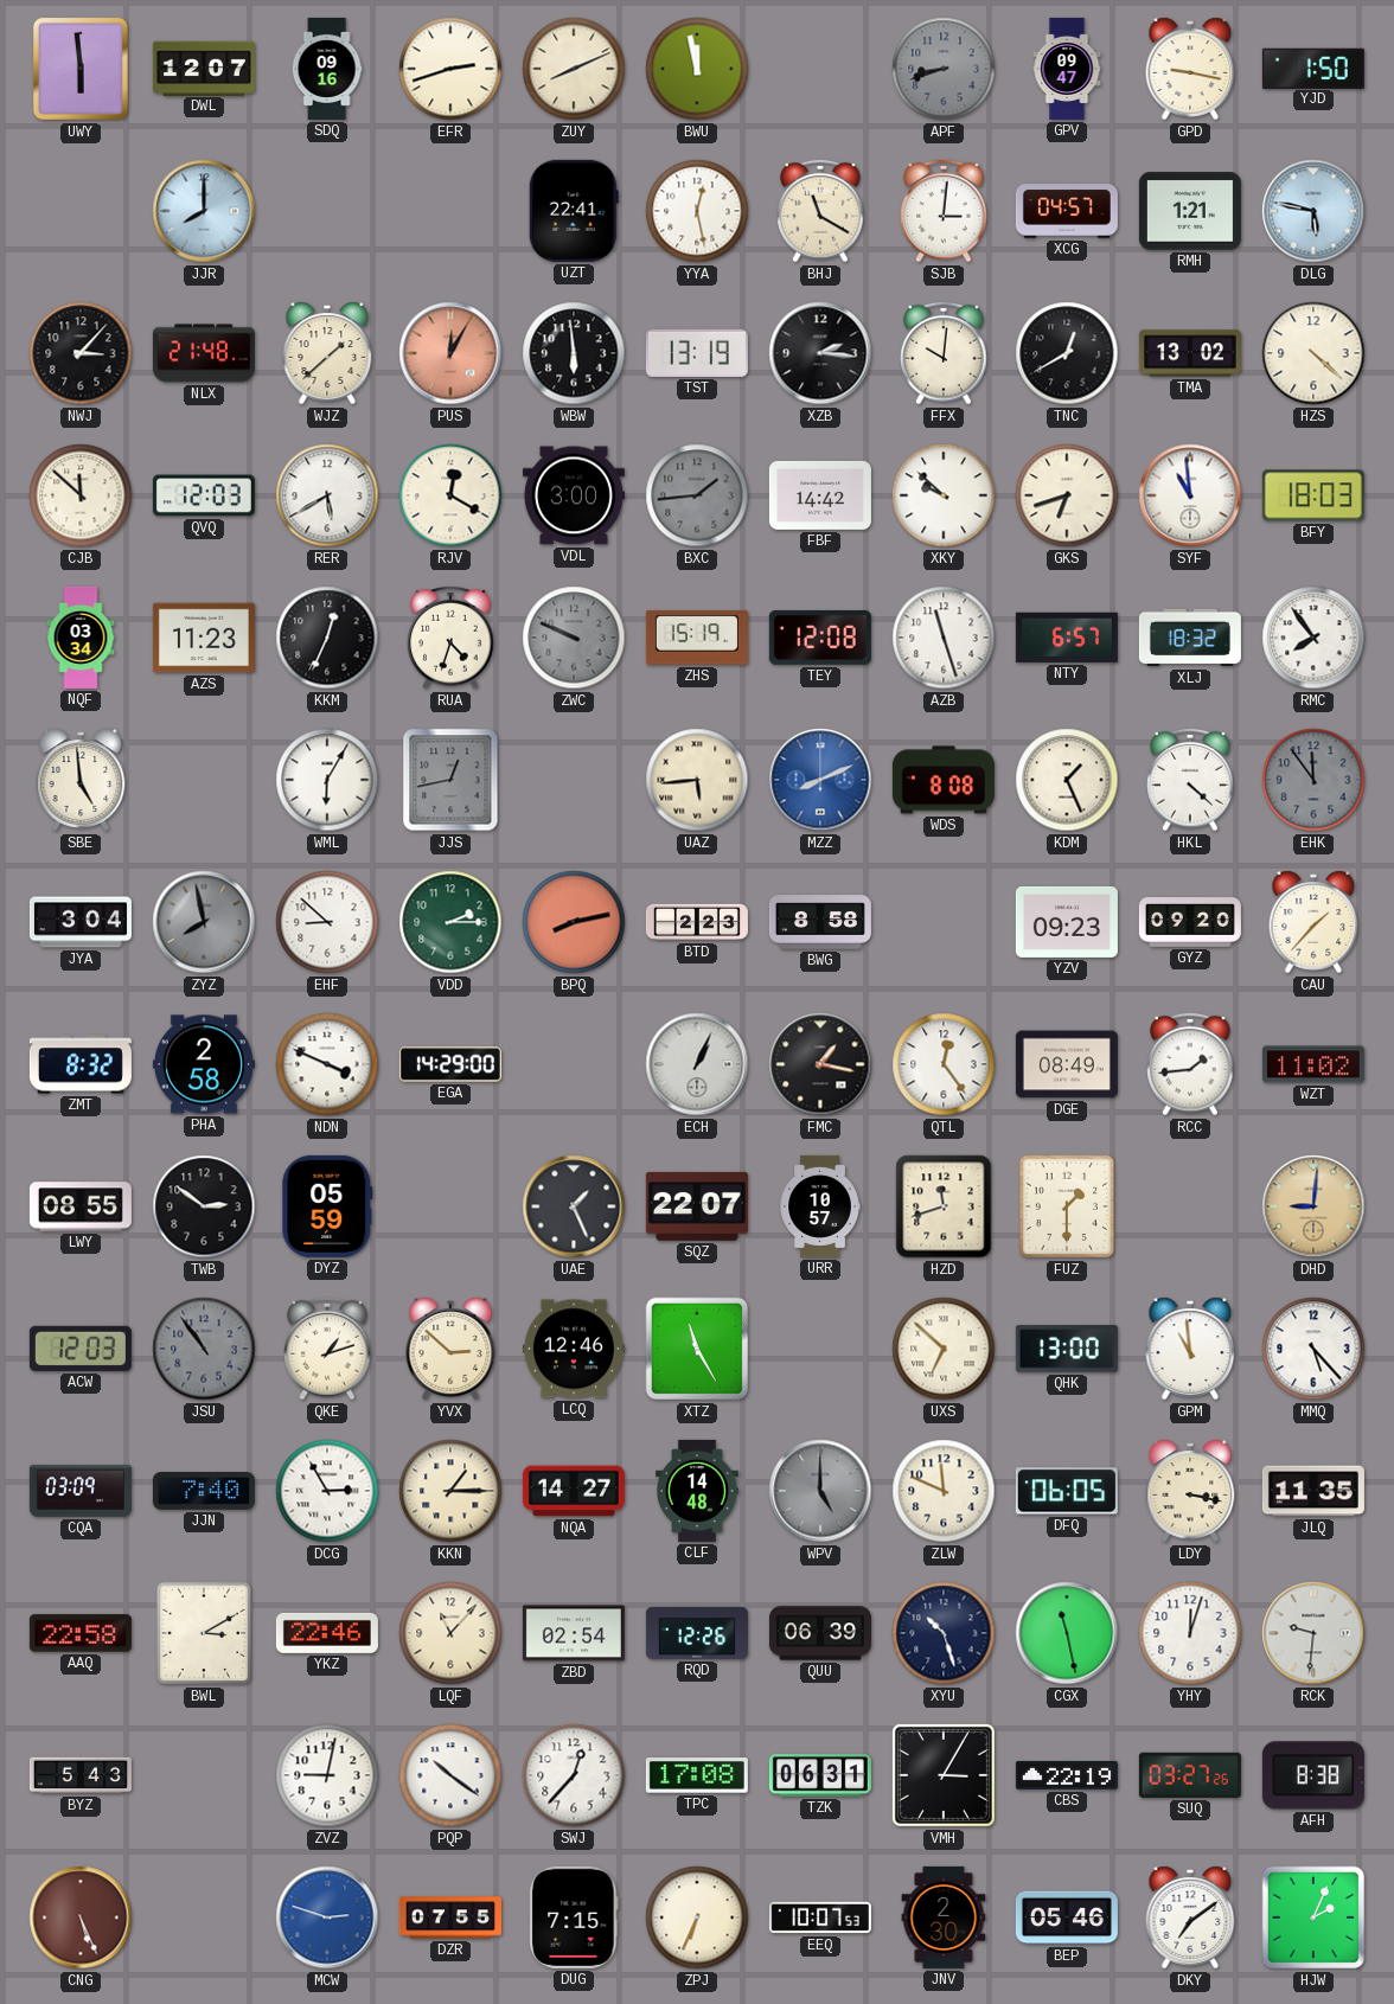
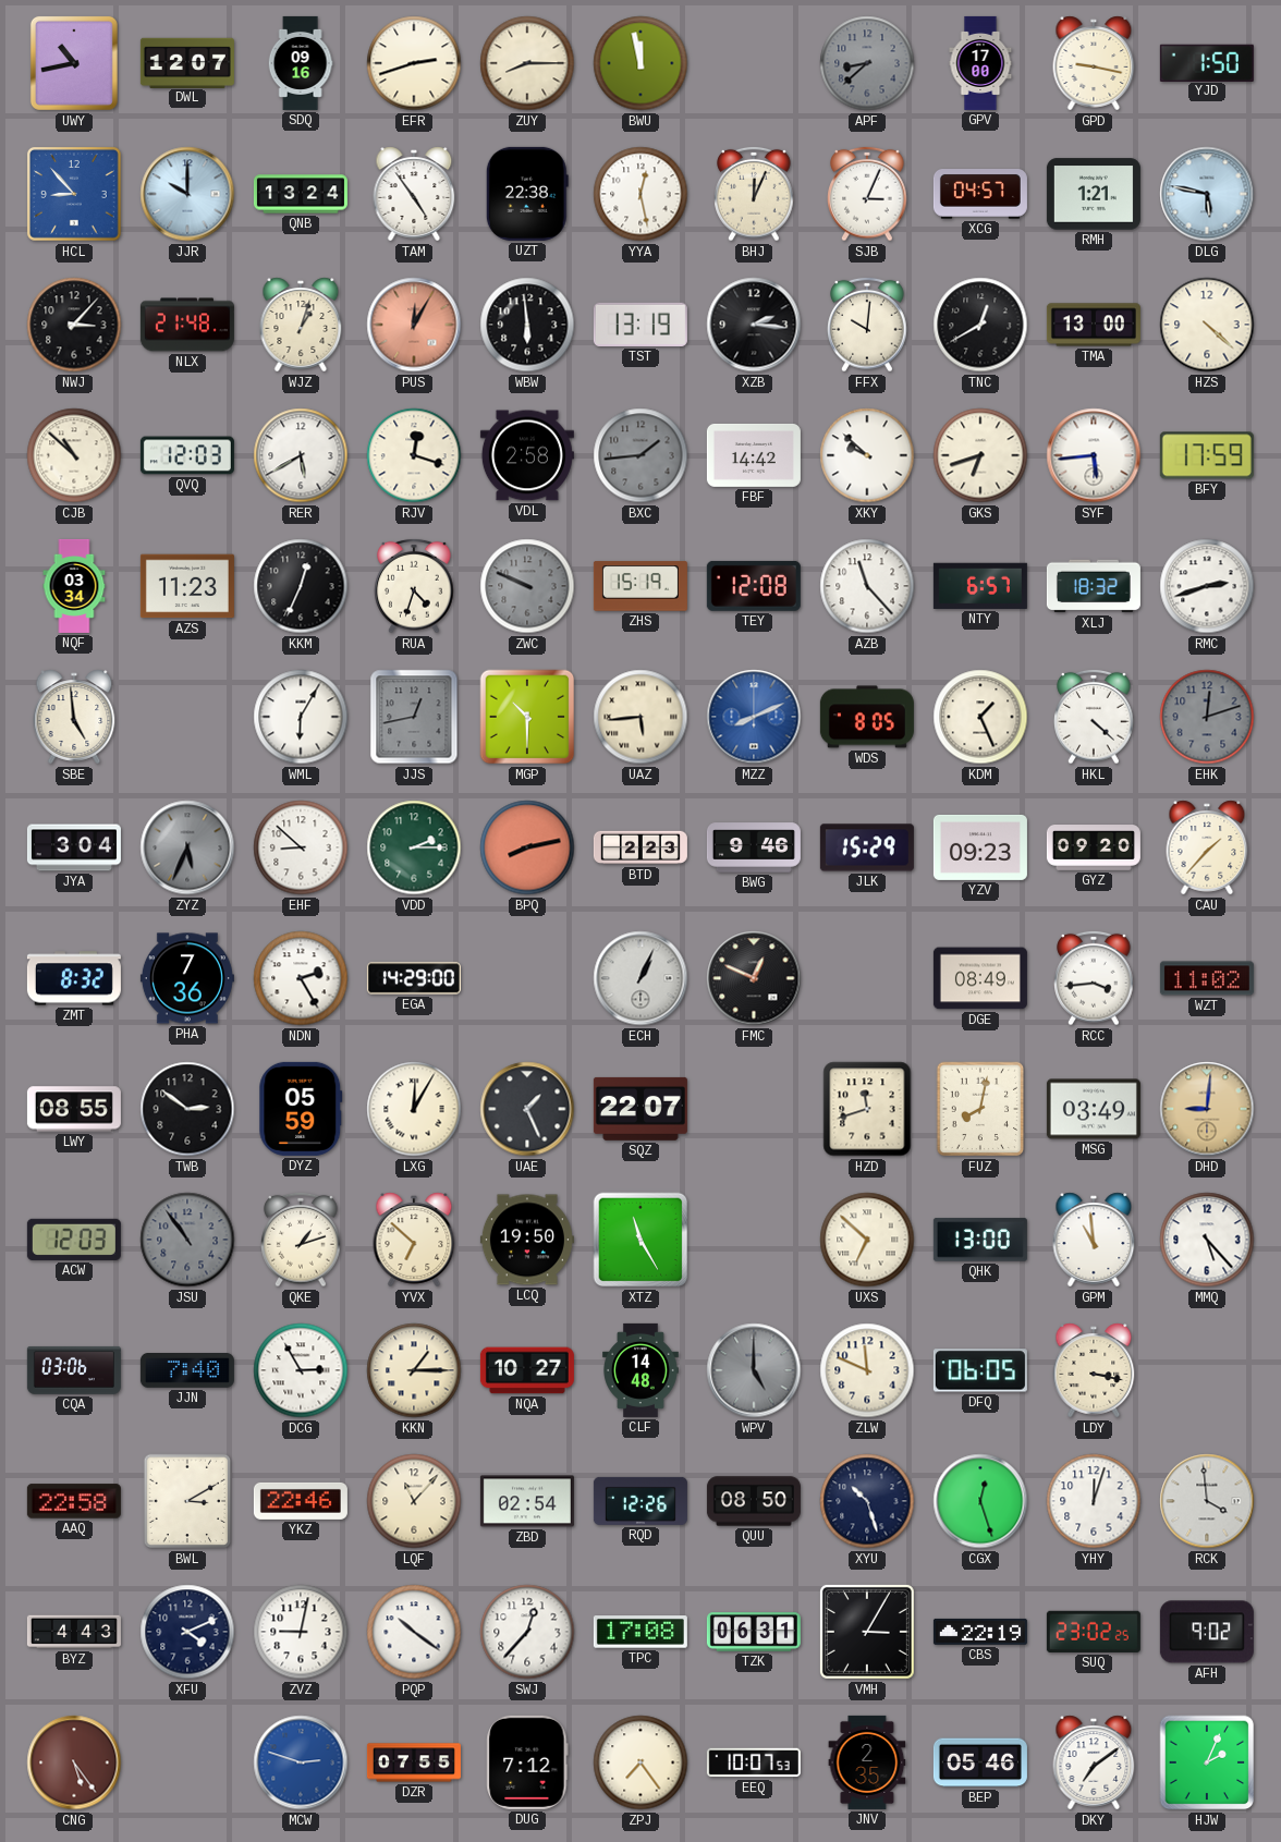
UWY: 5:59 -> 10:43
ZUY: 8:11 -> 8:15
APF: 8:42 -> 8:38
GPV: 09:47 -> 17:00
HCL: none -> 8:53
JJR: 8:00 -> 10:00
QNB: none -> 13:24
TAM: none -> 4:54
UZT: 22:41 -> 22:38
BHJ: 11:20 -> 12:04
SJB: 3:01 -> 3:04
WJZ: 1:38 -> 1:03
TMA: 13:02 -> 13:00
CJB: 11:52 -> 10:52
RJV: 12:20 -> 12:18
VDL: 3:00 -> 2:58
SYF: 10:59 -> 5:44
BFY: 18:03 -> 17:59
AZB: 11:27 -> 11:23
RMC: 7:54 -> 2:42
MGP: none -> 10:30
WDS: 8:08 -> 8:05
EHK: 11:54 -> 12:12
ZYZ: 7:58 -> 5:34
BWG: 8:58 -> 9:46
JLK: none -> 15:29
PHA: 2:58 -> 7:36
NDN: 3:49 -> 2:25
FMC: 1:17 -> 12:49
QTL: 12:24 -> none
RCC: 1:44 -> 3:44
LXG: none -> 12:05
URR: 10:57 -> none
FUZ: 1:30 -> 8:02
MSG: none -> 03:49
YVX: 2:52 -> 6:52
LCQ: 12:46 -> 19:50
CQA: 03:09 -> 03:06
NQA: 14:27 -> 10:27
JLQ: 11:35 -> none
QUU: 06:39 -> 08:50
CGX: 11:28 -> 12:27
RCK: 9:31 -> 3:59
BYZ: 5:43 -> 4:43
XFU: none -> 4:11
SUQ: 03:27 -> 23:02
AFH: 8:38 -> 9:02
CNG: 5:26 -> 5:24
DUG: 7:15 -> 7:12
ZPJ: 6:34 -> 7:24
JNV: 2:30 -> 2:35
